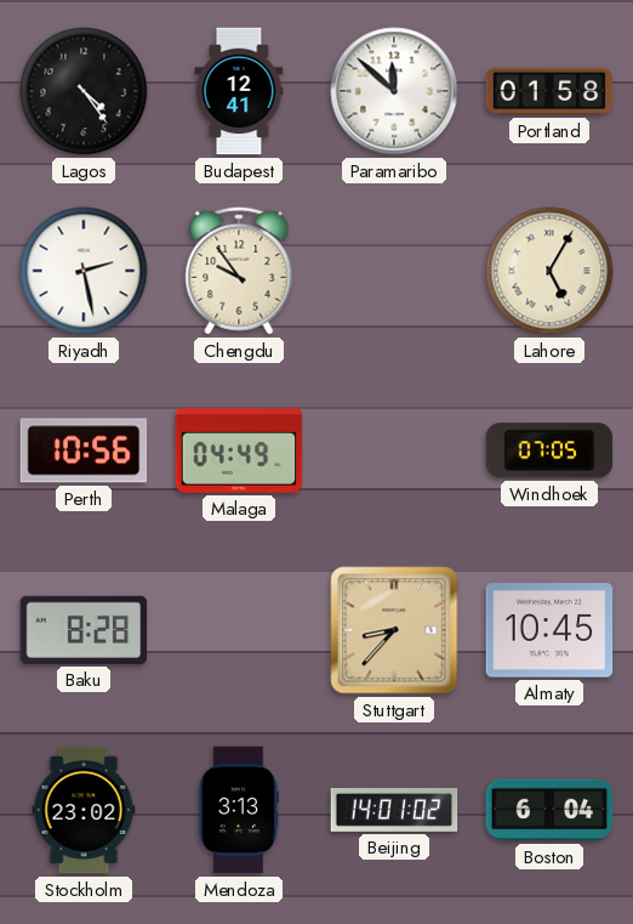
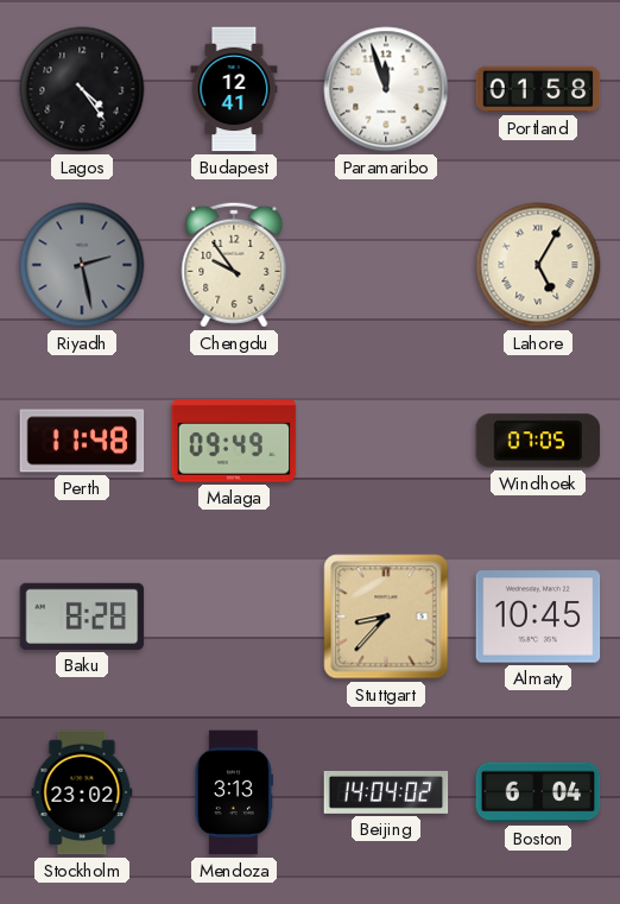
Paramaribo: 11:52 -> 11:57
Riyadh dial: white -> grey
Perth: 10:56 -> 11:48
Malaga: 04:49 -> 09:49
Beijing: 14:01 -> 14:04
